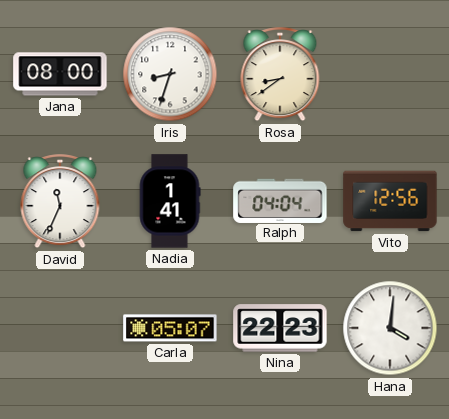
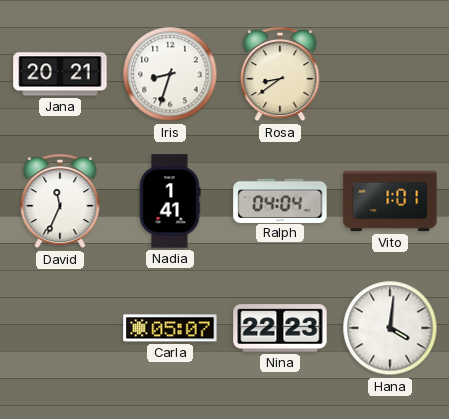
Jana: 08:00 -> 20:21
Vito: 12:56 -> 1:01
